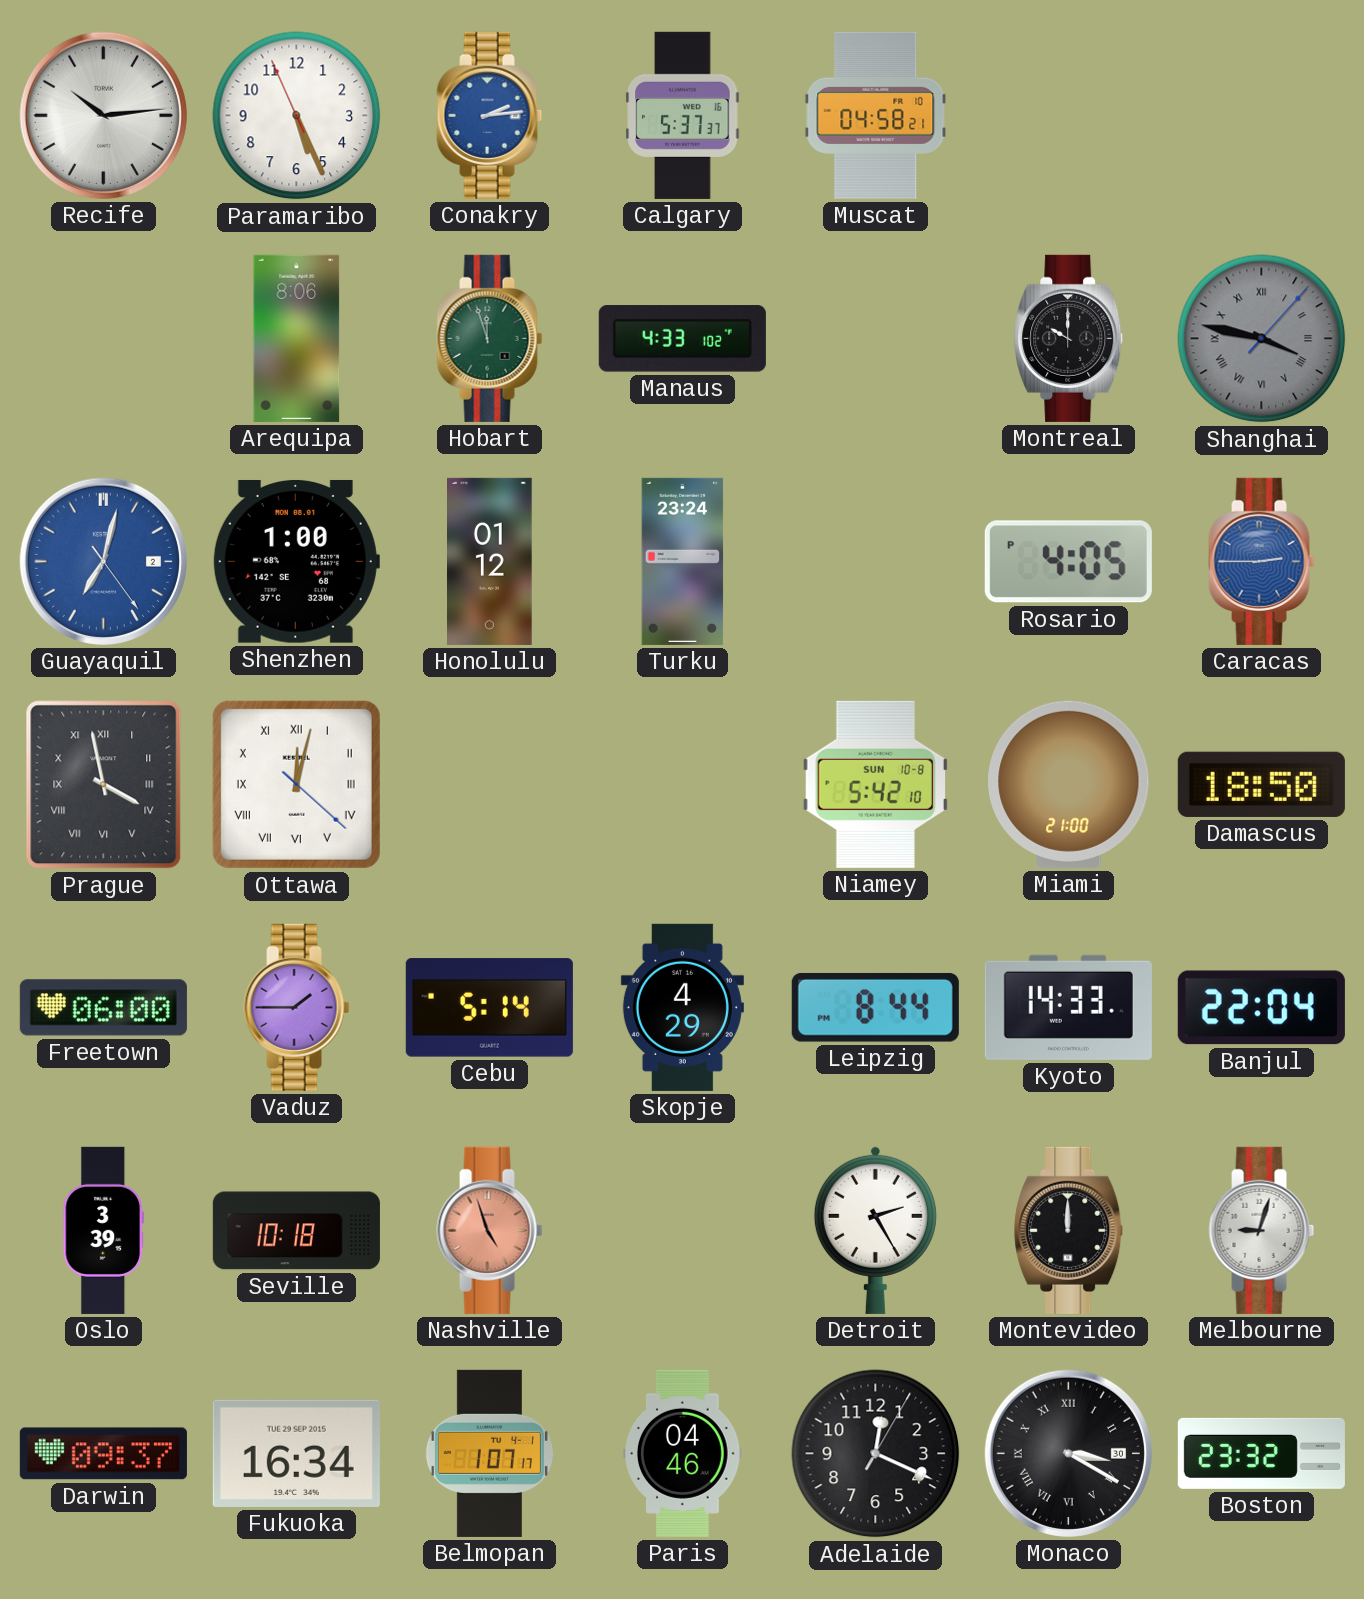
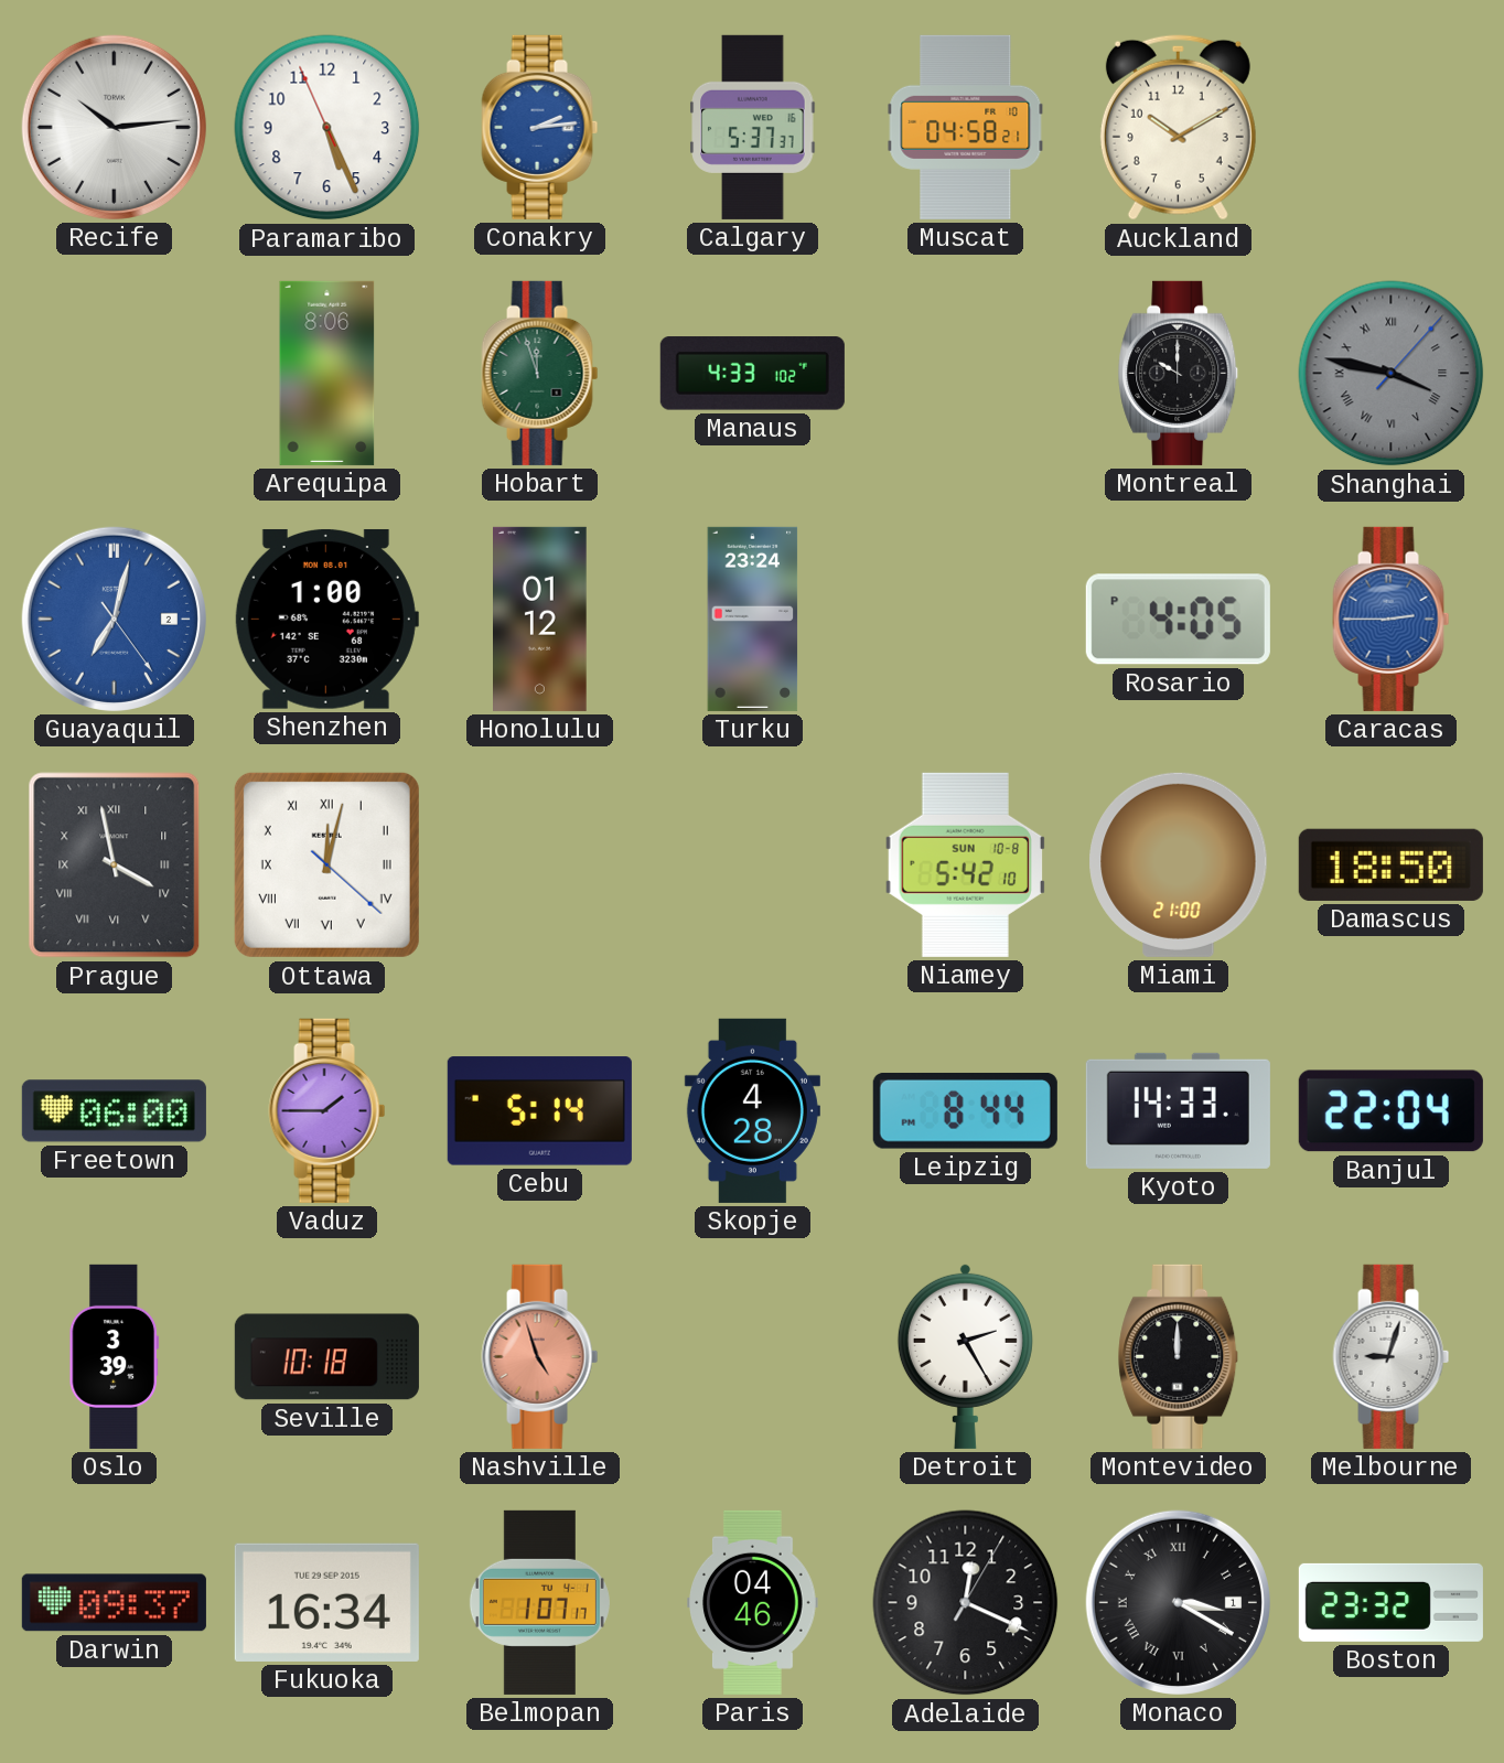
Auckland: none -> 10:10
Skopje: 4:29 -> 4:28
Monaco date: 30 -> 1
